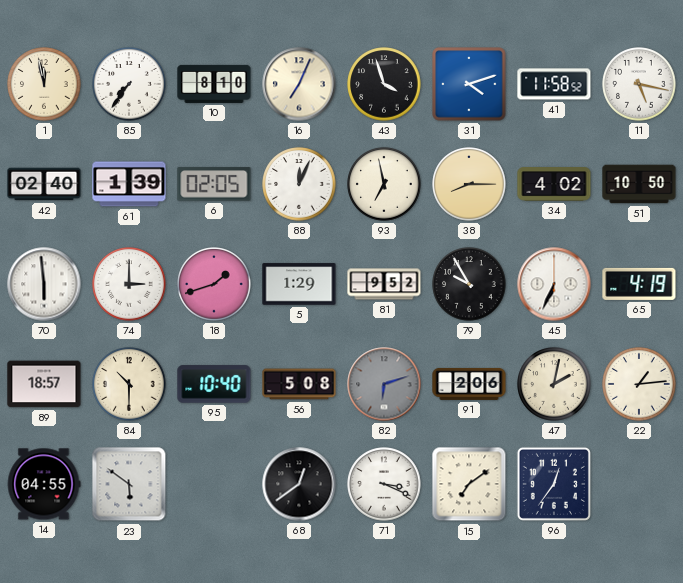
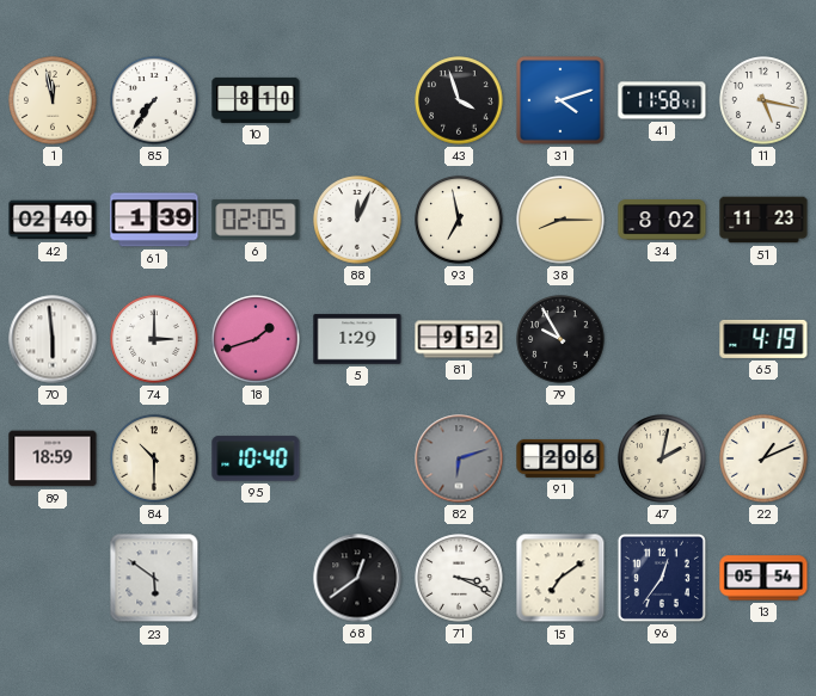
16: 7:04 -> none
41: 11:58:52 -> 11:58:41
34: 4:02 -> 8:02
51: 10:50 -> 11:23
45: 6:34 -> none
89: 18:57 -> 18:59
56: 5:08 -> none
22: 1:14 -> 1:11
14: 04:55 -> none
13: none -> 05:54
